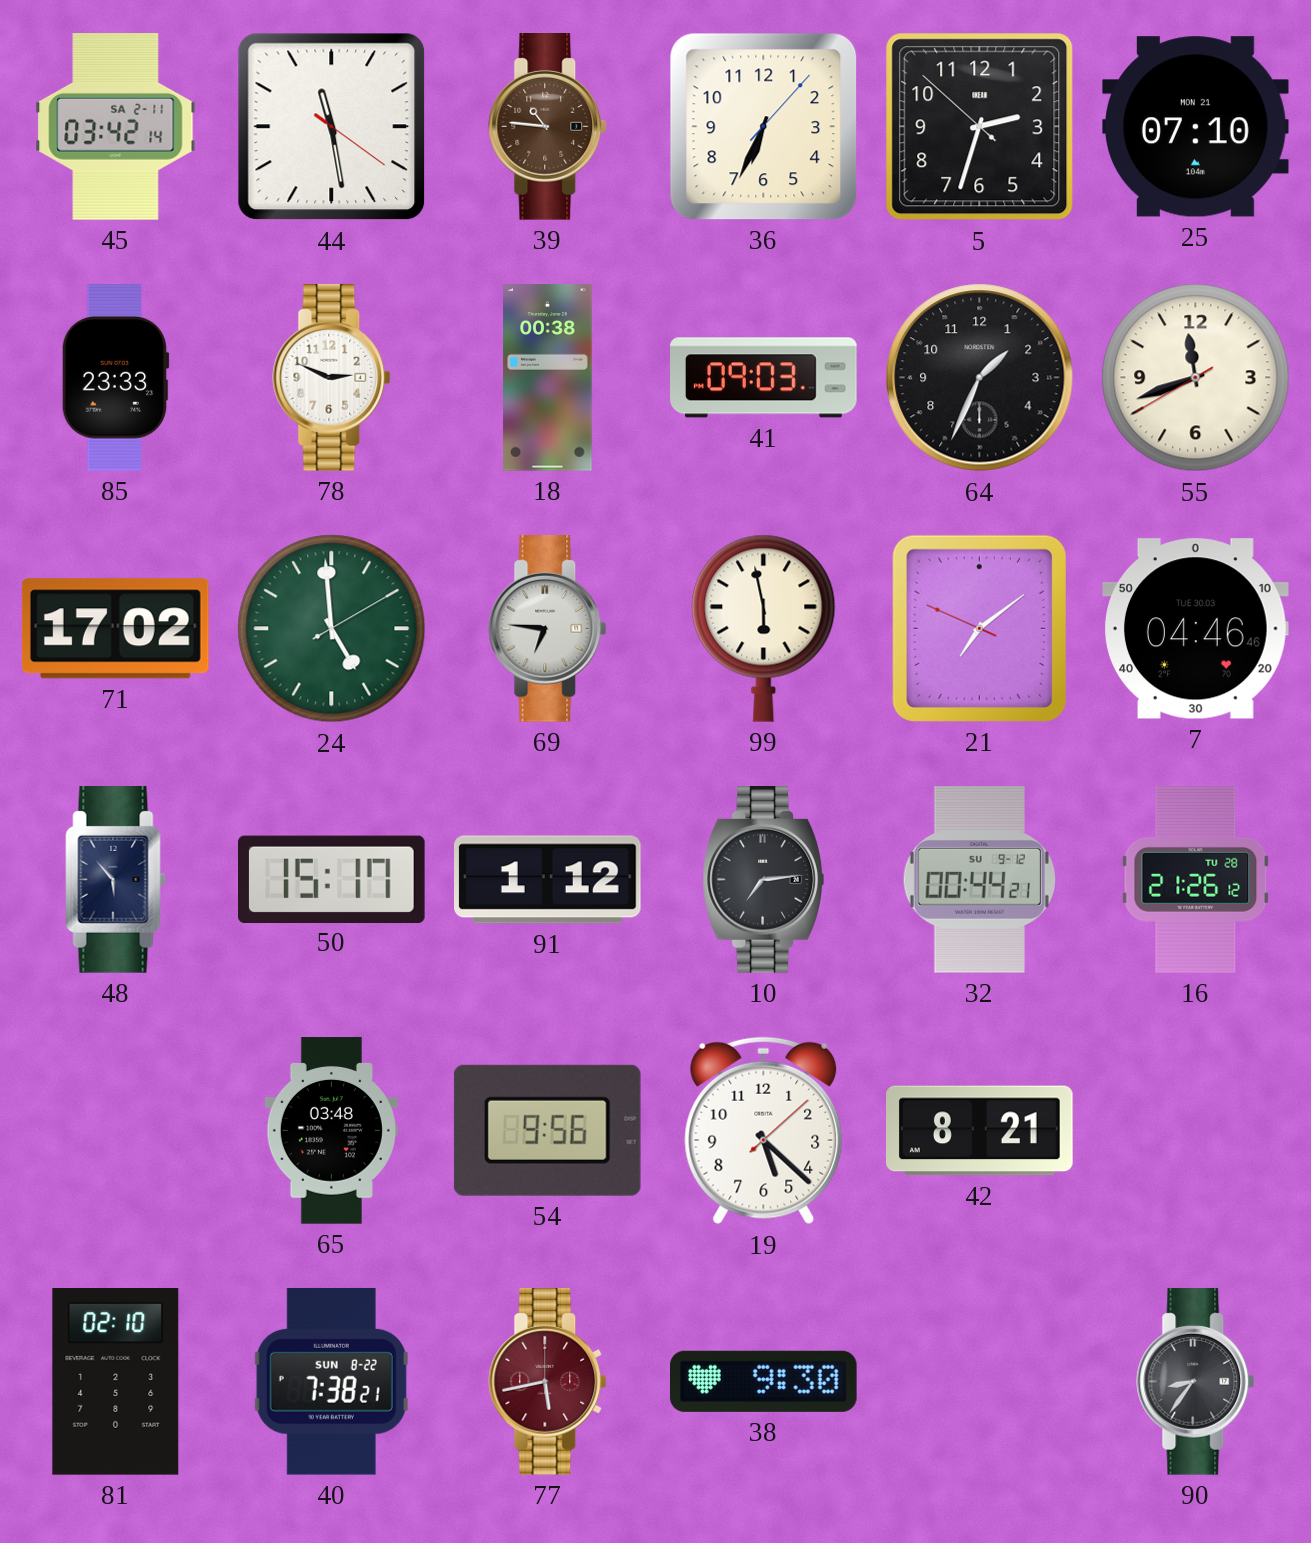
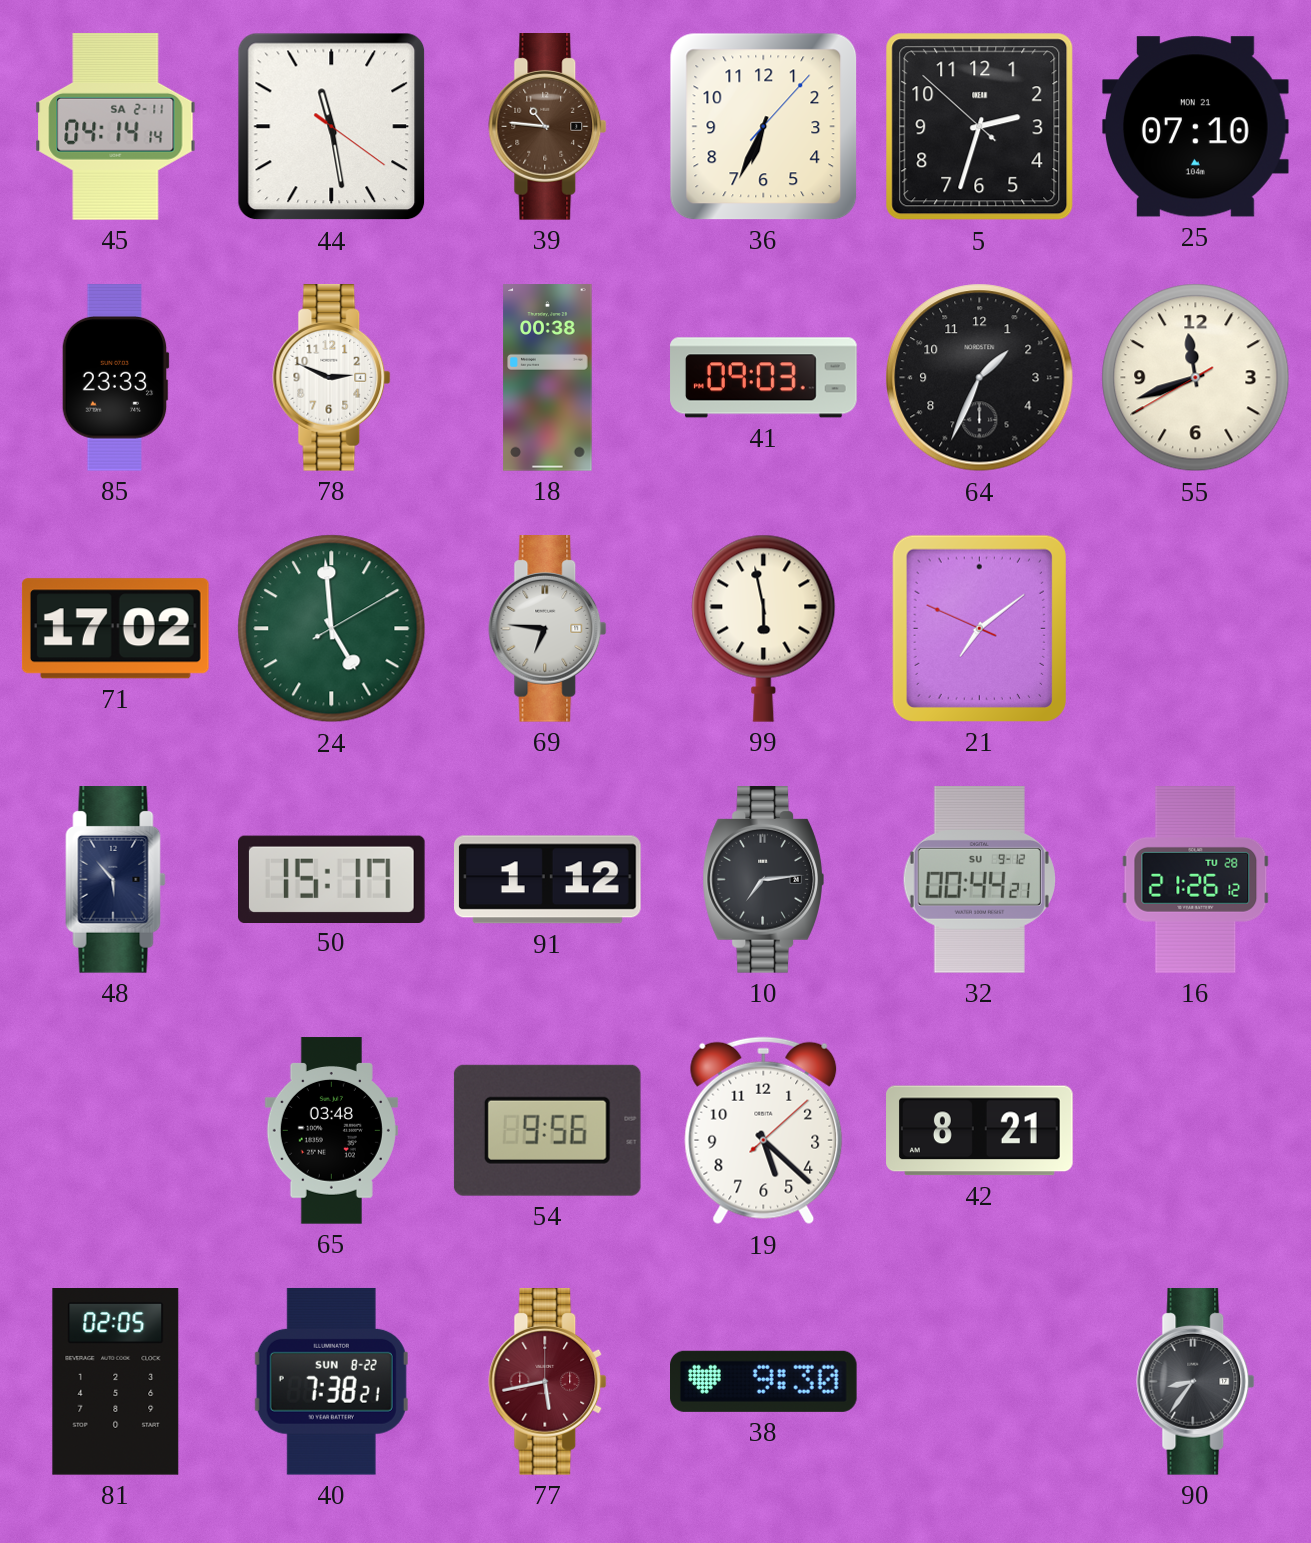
45: 03:42 -> 04:14
7: 04:46 -> none
81: 02:10 -> 02:05
